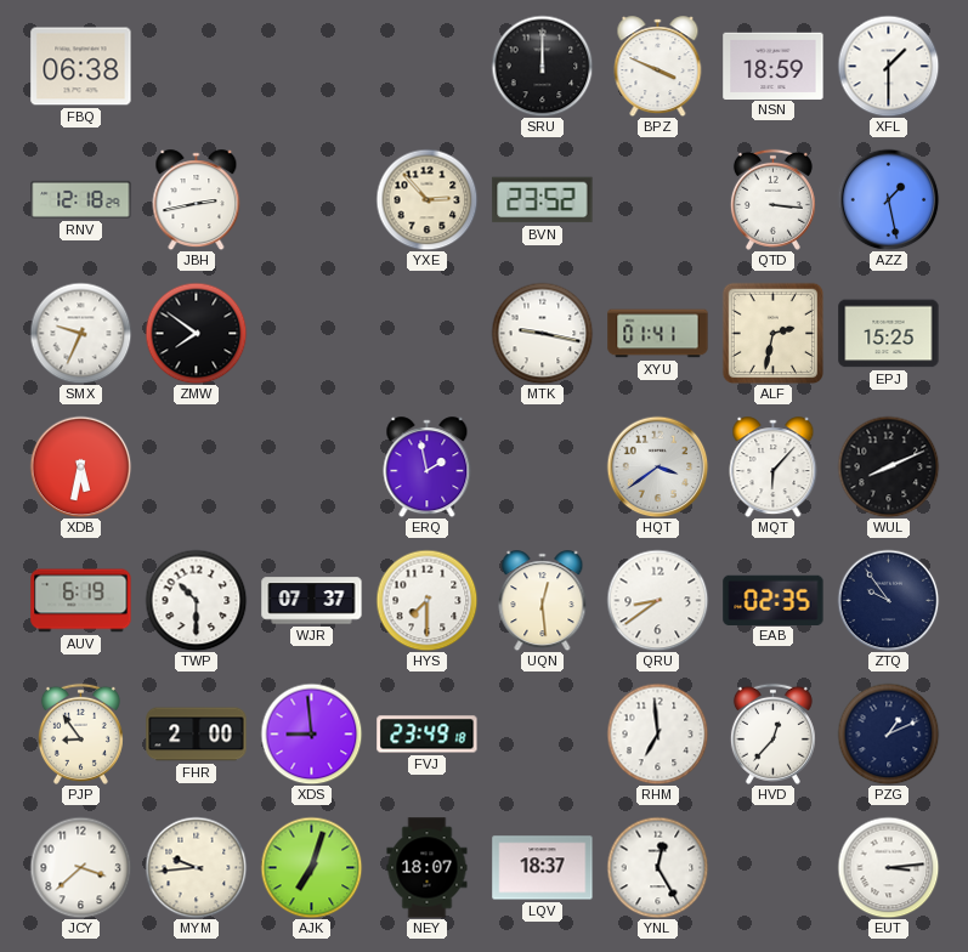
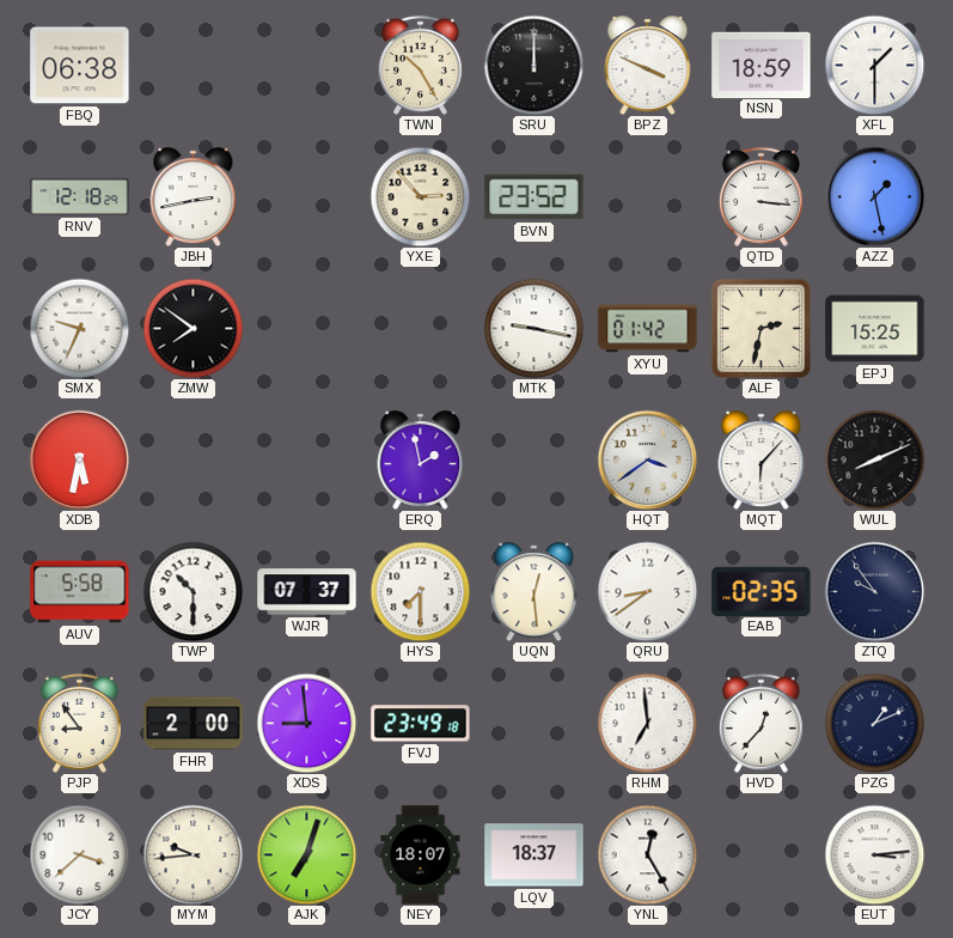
TWN: none -> 10:25
XYU: 01:41 -> 01:42
AUV: 6:19 -> 5:58
